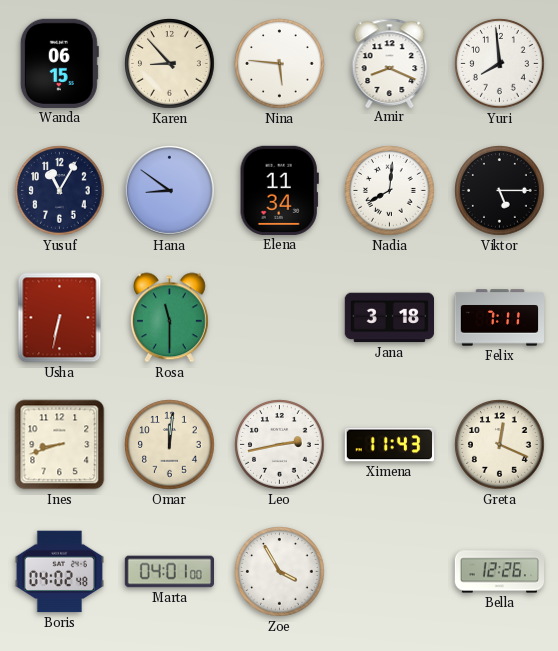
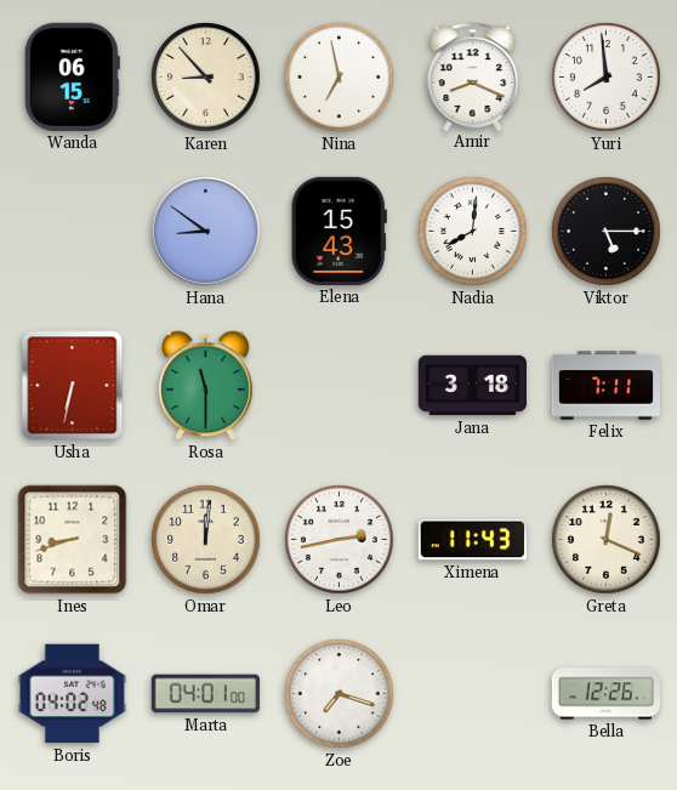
Nina: 5:46 -> 6:58
Yusuf: 11:05 -> none
Elena: 11:34 -> 15:43
Zoe: 3:55 -> 7:18
